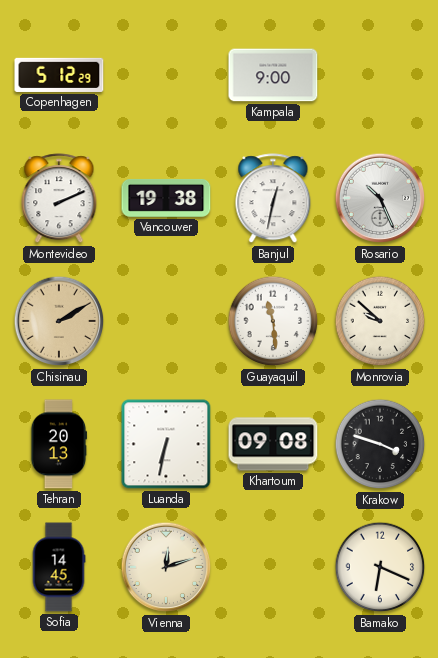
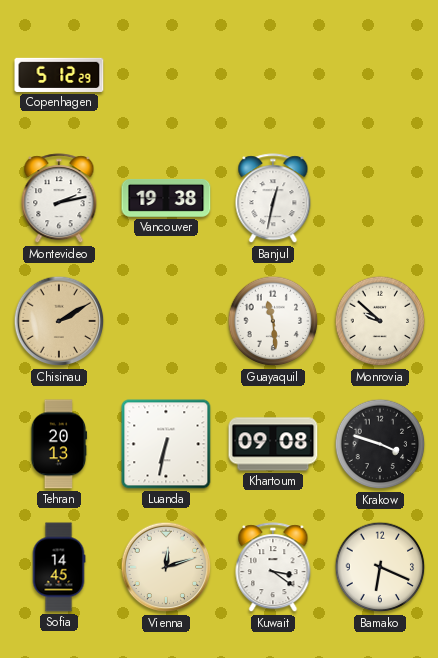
Kampala: 9:00 -> none
Montevideo: 2:11 -> 2:13
Rosario: 10:26 -> none
Kuwait: none -> 3:21
